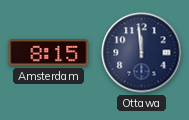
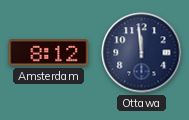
Amsterdam: 8:15 -> 8:12
